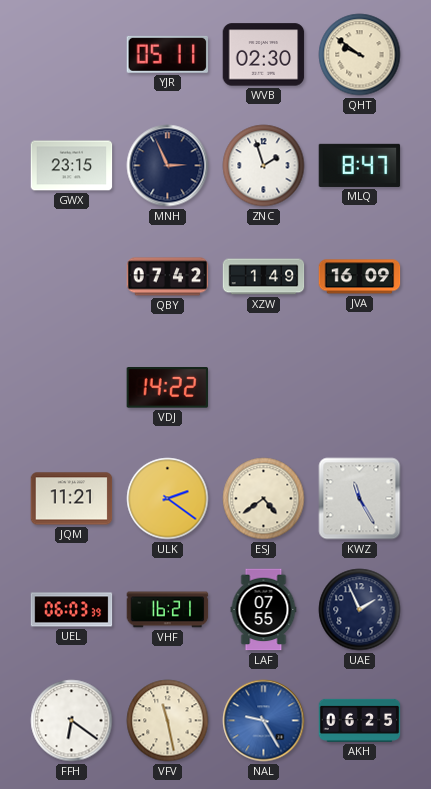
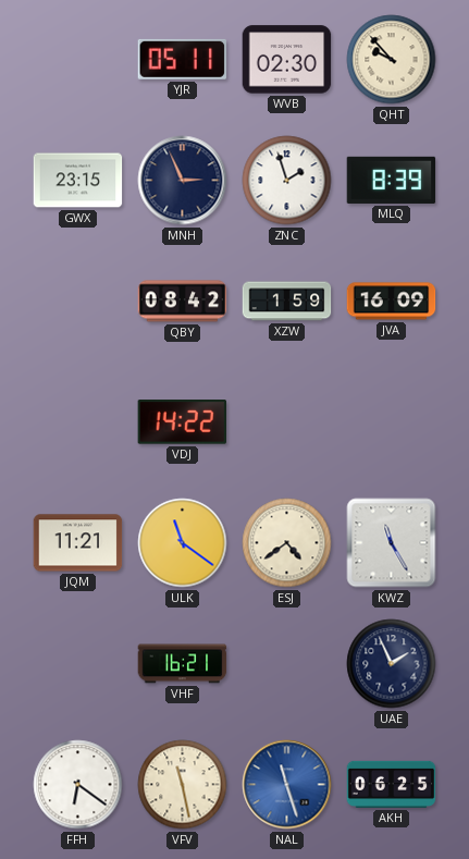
QHT: 9:51 -> 9:53
MLQ: 8:47 -> 8:39
QBY: 07:42 -> 08:42
XZW: 1:49 -> 1:59
ULK: 2:21 -> 11:21
UEL: 06:03 -> none
LAF: 07:55 -> none
NAL: 9:25 -> 11:27
